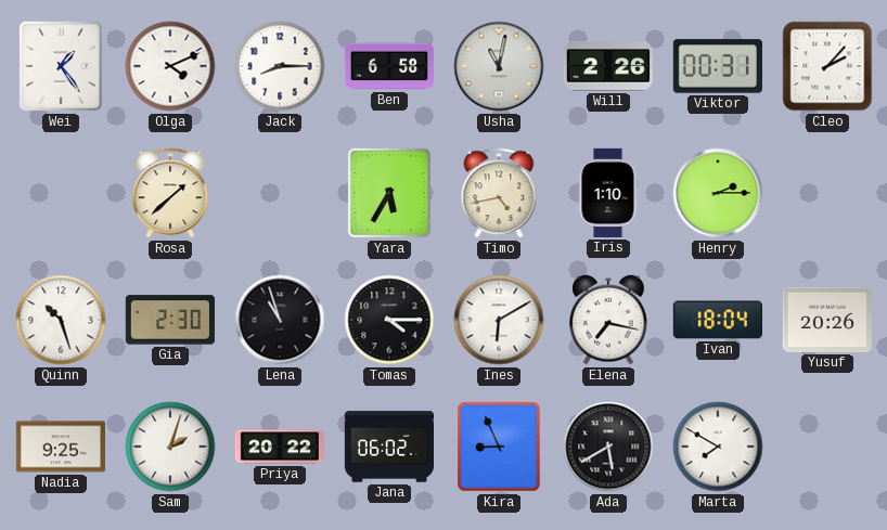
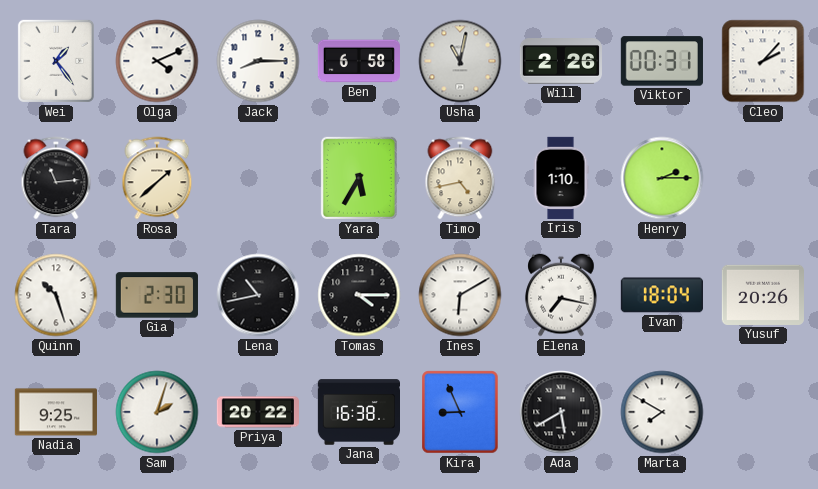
Tara: none -> 11:14
Lena: 10:57 -> 10:43
Jana: 06:02 -> 16:38
